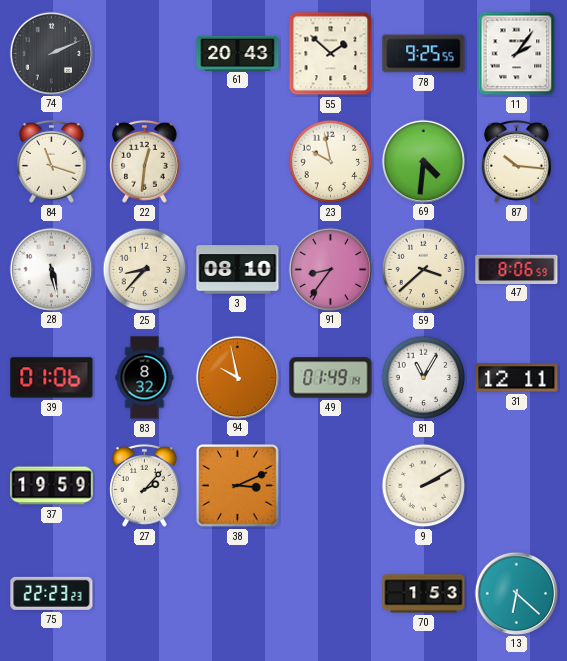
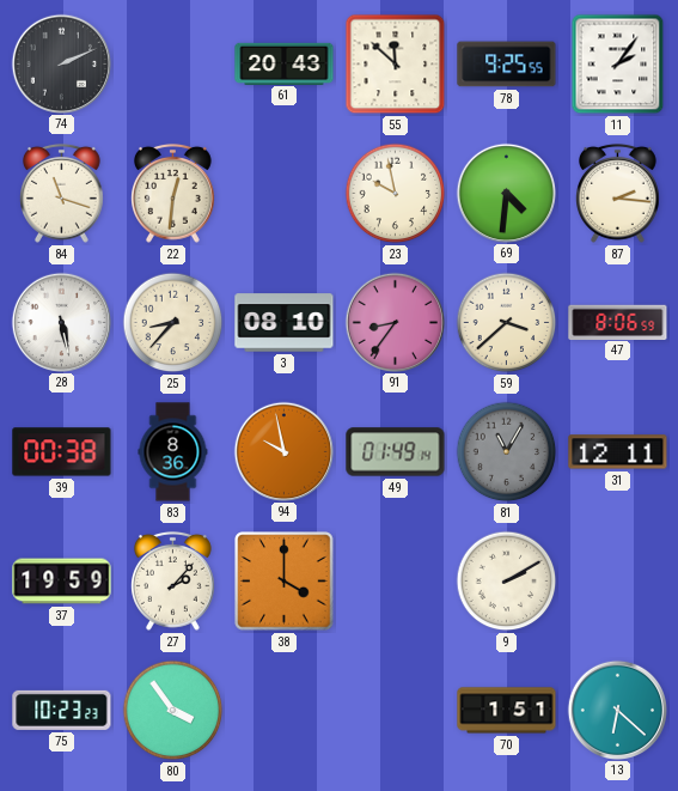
55: 1:52 -> 11:52
87: 10:16 -> 2:16
39: 01:06 -> 00:38
83: 8:32 -> 8:36
81 dial: white -> grey
38: 3:11 -> 4:00
75: 22:23 -> 10:23
80: none -> 3:54
70: 1:53 -> 1:51
